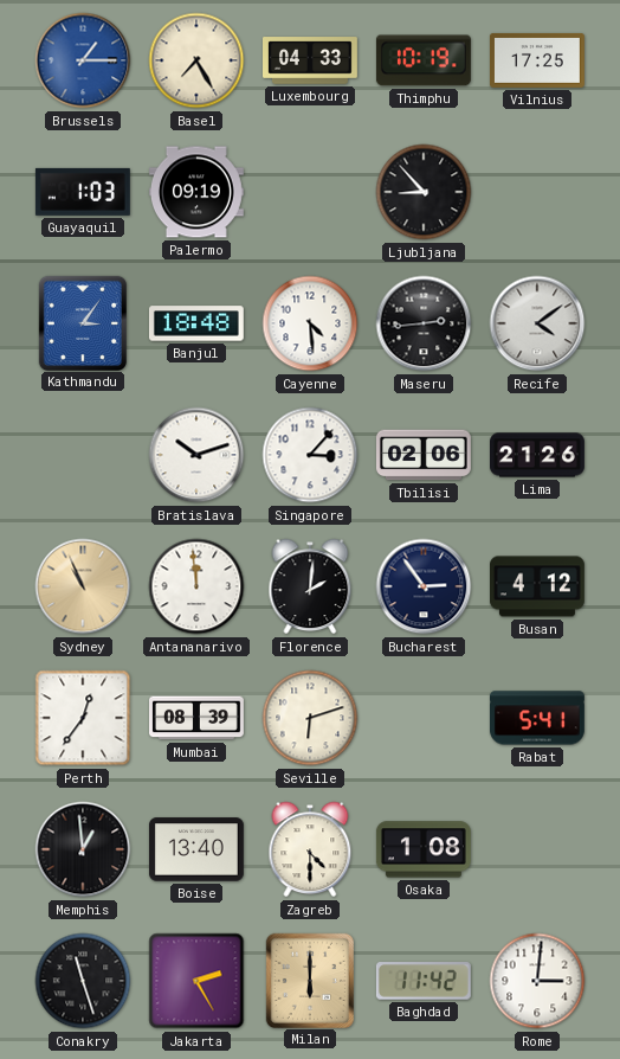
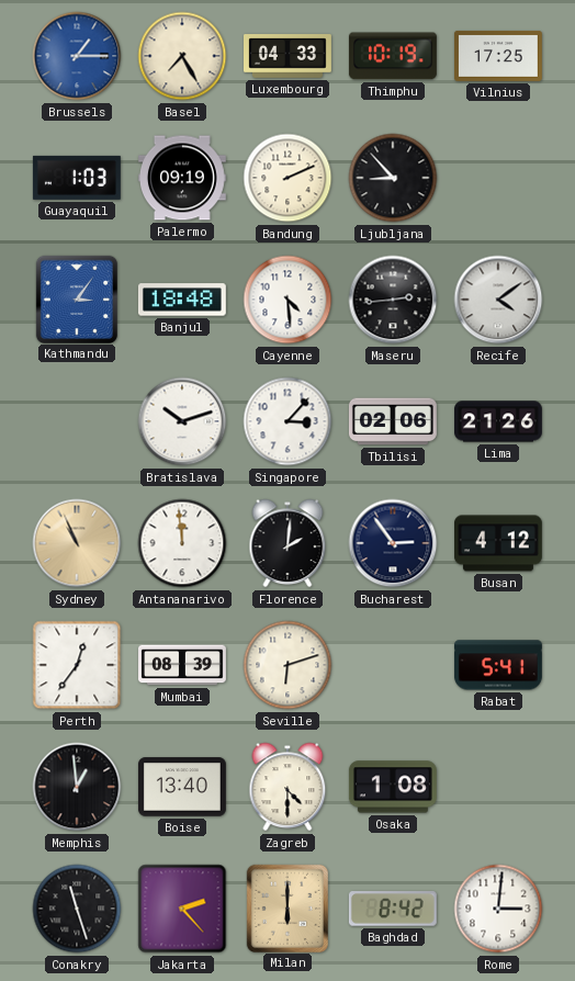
Bandung: none -> 2:11
Jakarta: 2:25 -> 2:23
Baghdad: 11:42 -> 8:42
